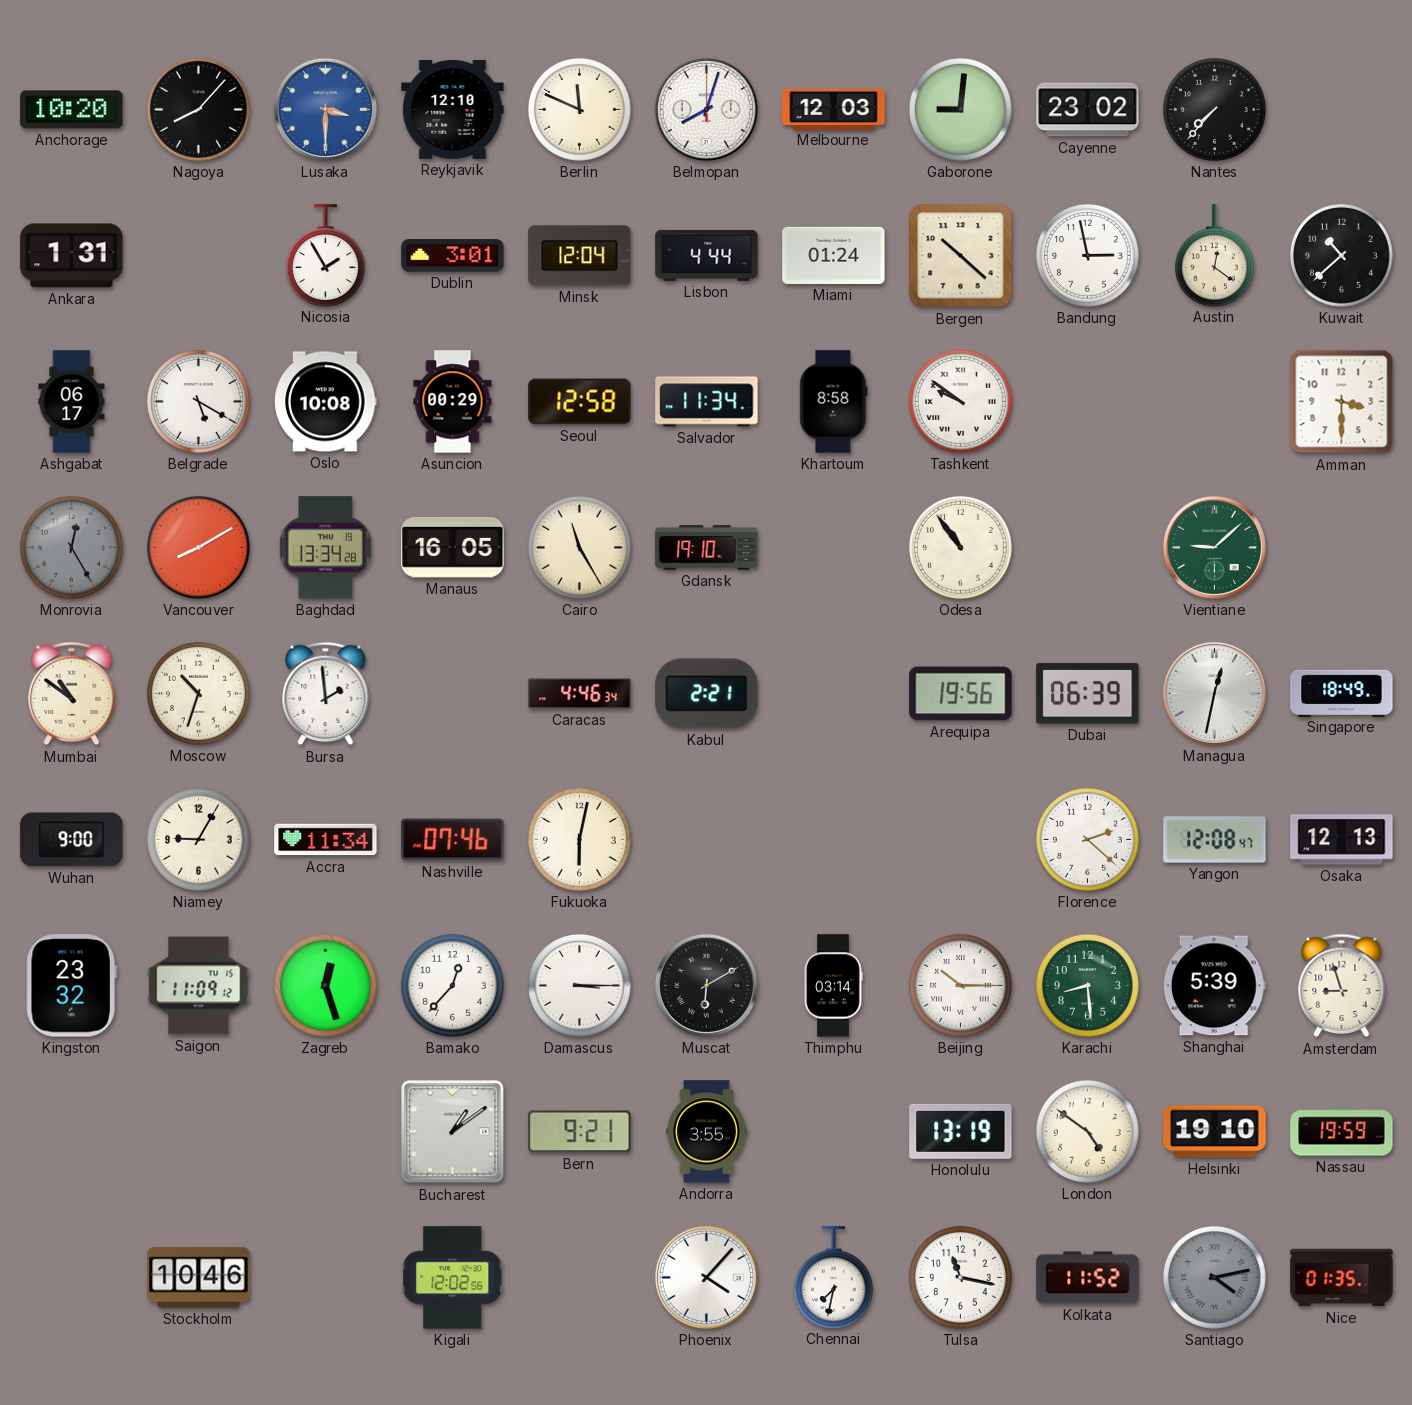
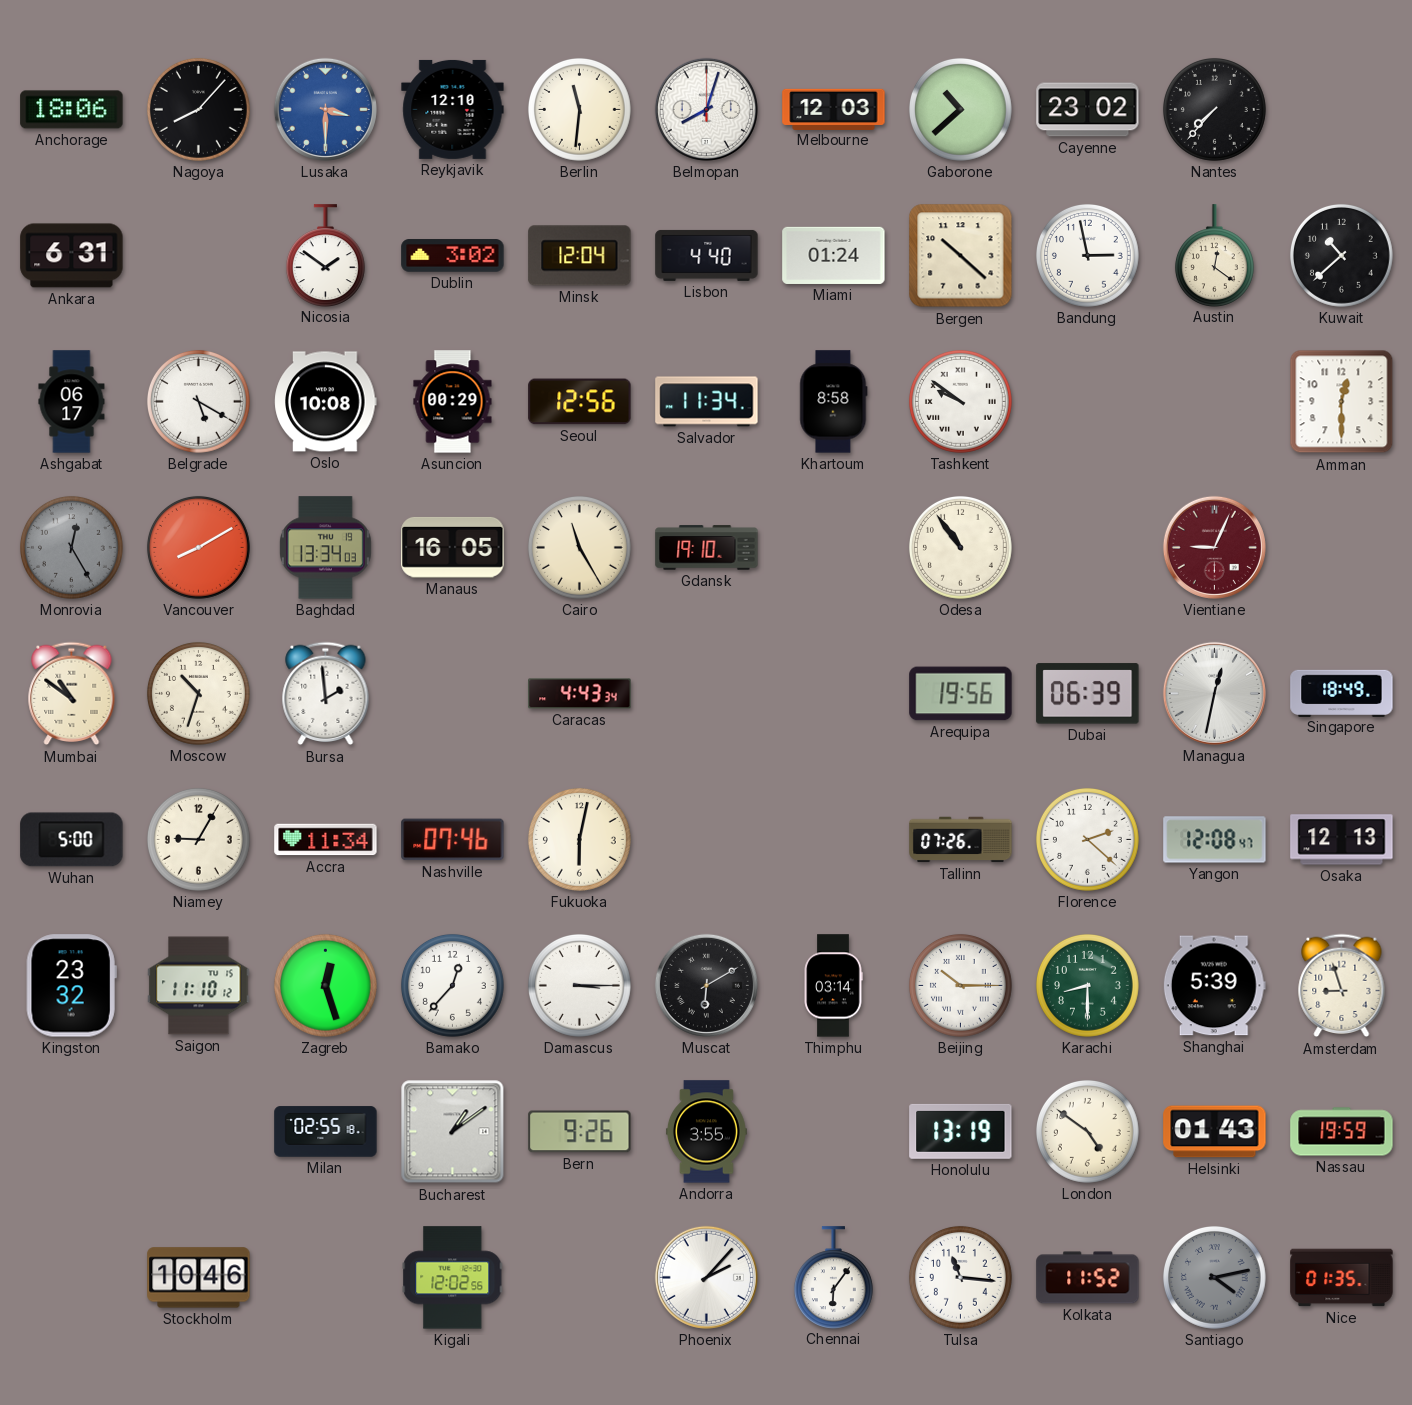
Anchorage: 10:20 -> 18:06
Berlin: 11:49 -> 11:31
Gaborone: 9:01 -> 10:38
Ankara: 1:31 -> 6:31
Nicosia: 1:55 -> 1:51
Dublin: 3:01 -> 3:02
Lisbon: 4:44 -> 4:40
Seoul: 12:58 -> 12:56
Amman: 3:30 -> 12:30
Baghdad: 13:34:28 -> 13:34:03
Vientiane: 9:08 -> 9:04
Vientiane dial: green -> burgundy
Caracas: 4:46 -> 4:43
Kabul: 2:21 -> none
Wuhan: 9:00 -> 5:00
Tallinn: none -> 07:26
Saigon: 11:09 -> 11:10
Karachi: 8:29 -> 8:30
Milan: none -> 02:55
Bern: 9:21 -> 9:26
Helsinki: 19:10 -> 01:43
Phoenix: 4:07 -> 2:07
Chennai: 7:32 -> 6:06
Tulsa: 11:17 -> 11:16
